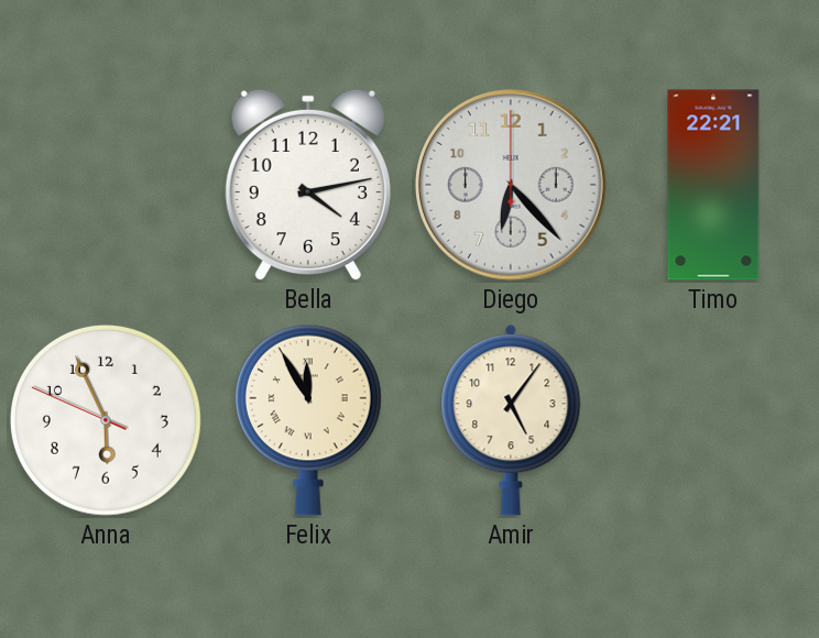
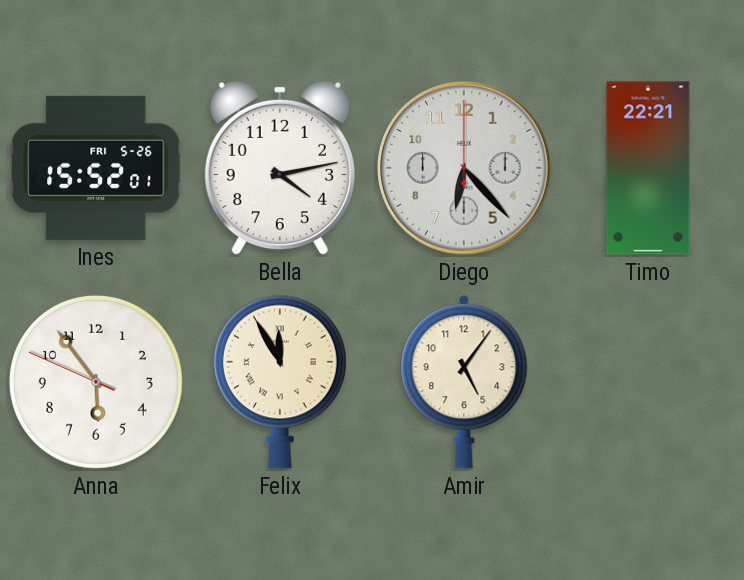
Ines: none -> 15:52
Anna: 5:55 -> 5:53
